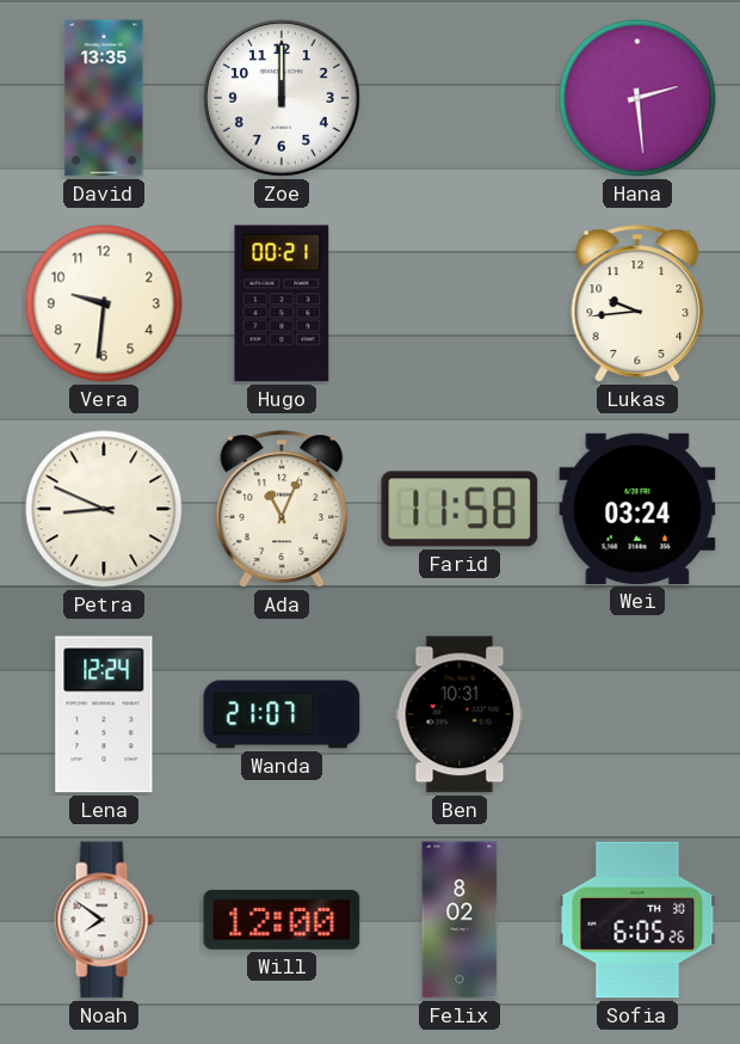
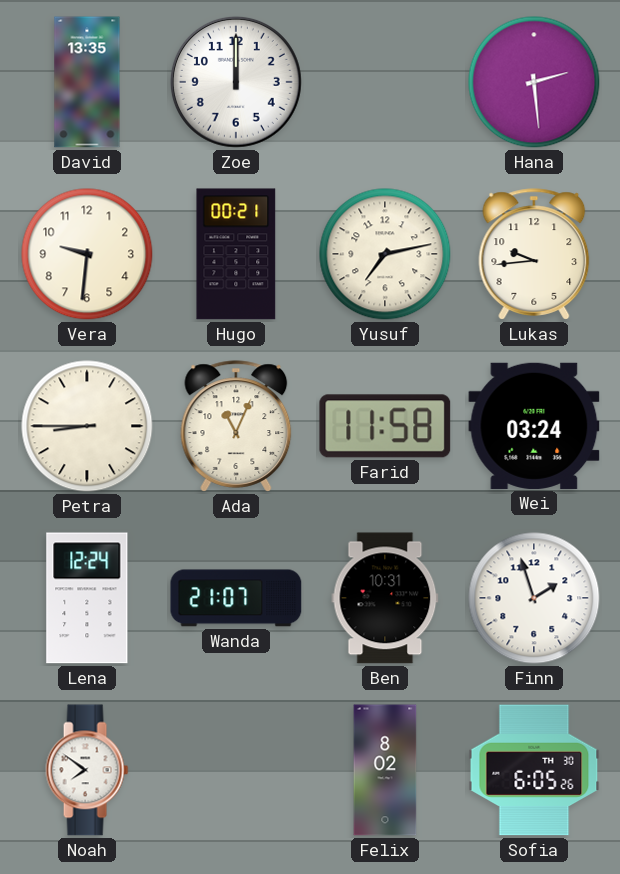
Yusuf: none -> 7:13
Petra: 8:49 -> 8:45
Finn: none -> 1:57
Will: 12:00 -> none
